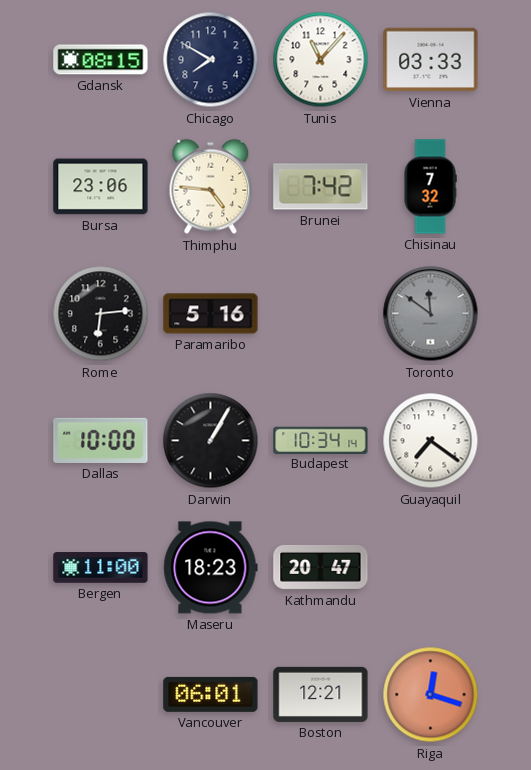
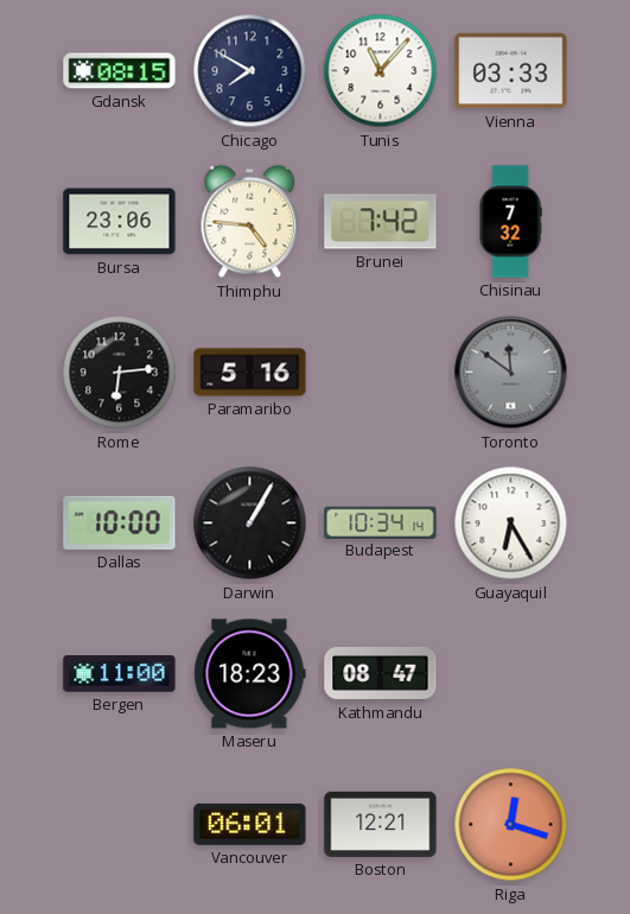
Guayaquil: 7:21 -> 6:25
Kathmandu: 20:47 -> 08:47
